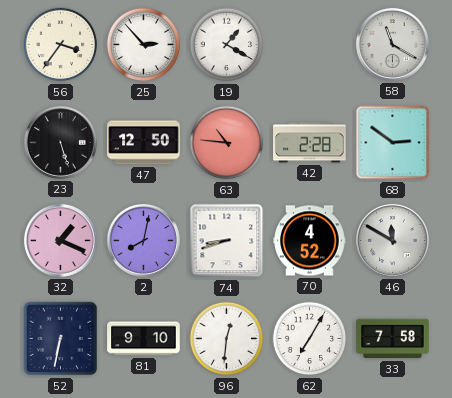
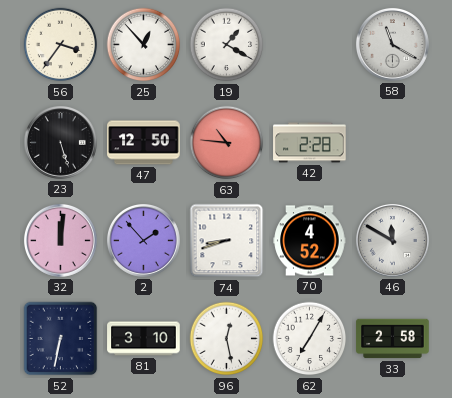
25: 2:53 -> 12:53
68: 2:51 -> none
32: 1:19 -> 12:01
2: 8:02 -> 1:53
81: 9:10 -> 3:10
96: 12:31 -> 12:28
33: 7:58 -> 2:58
